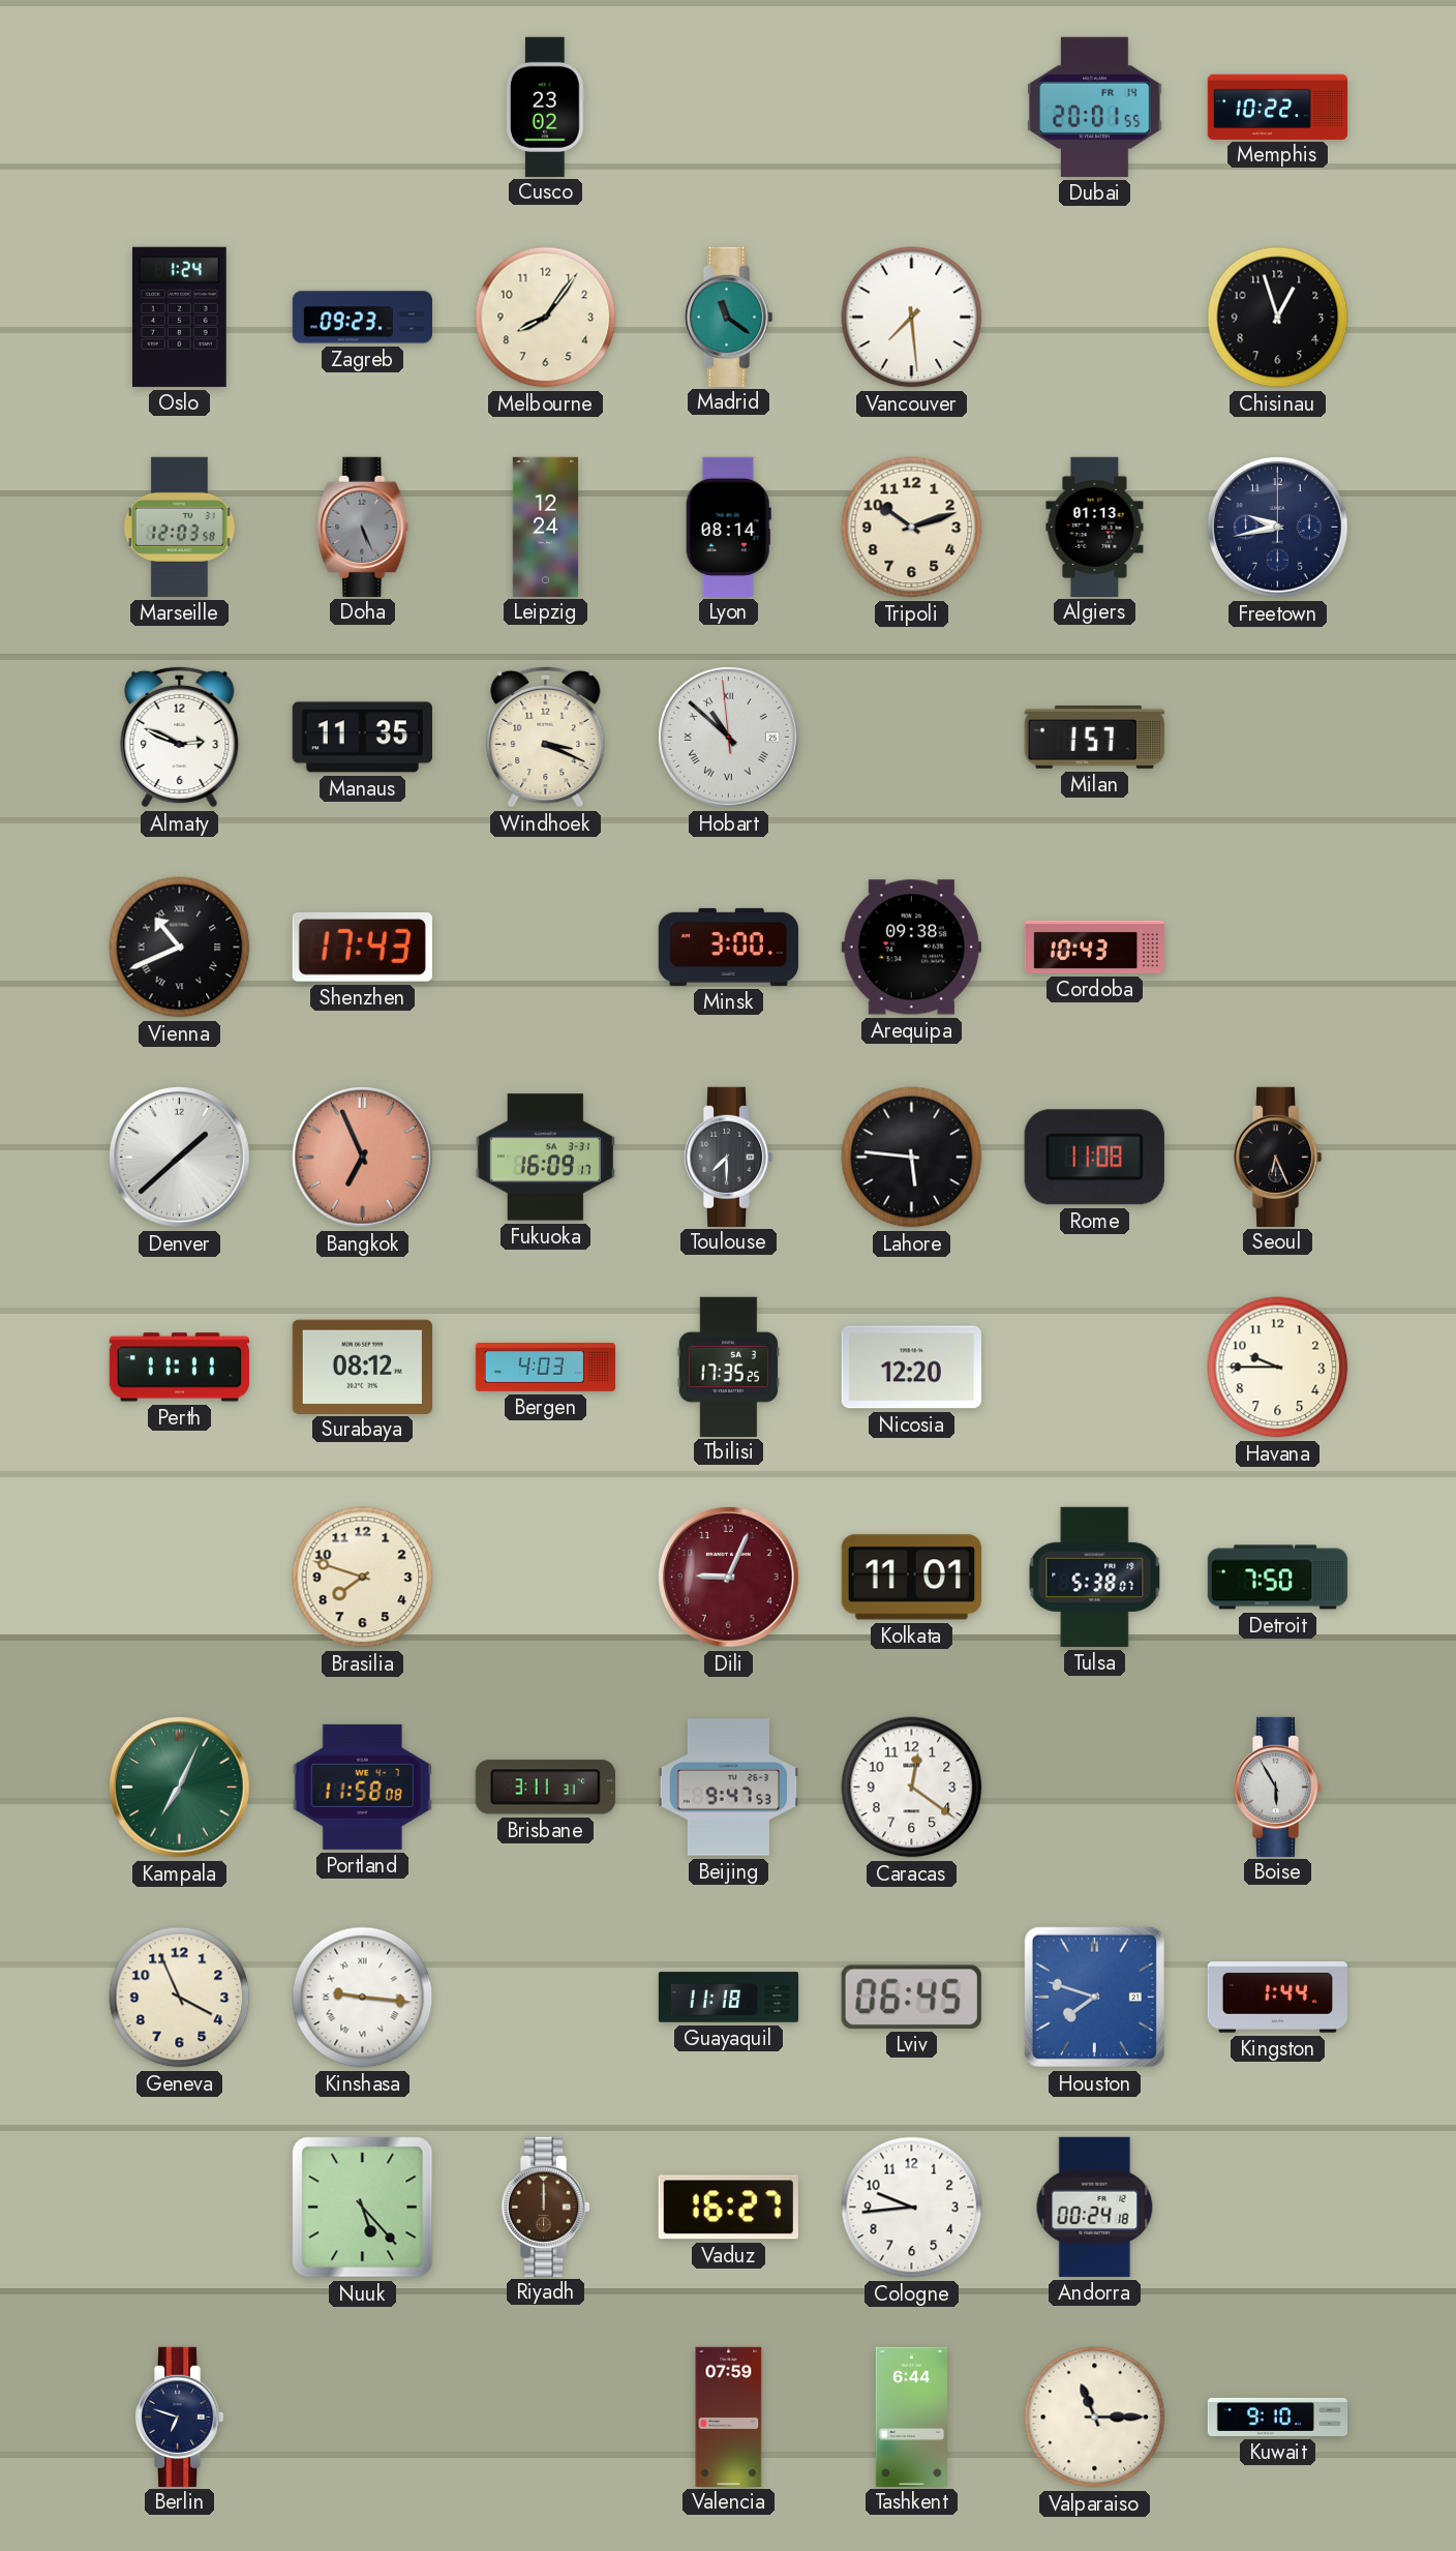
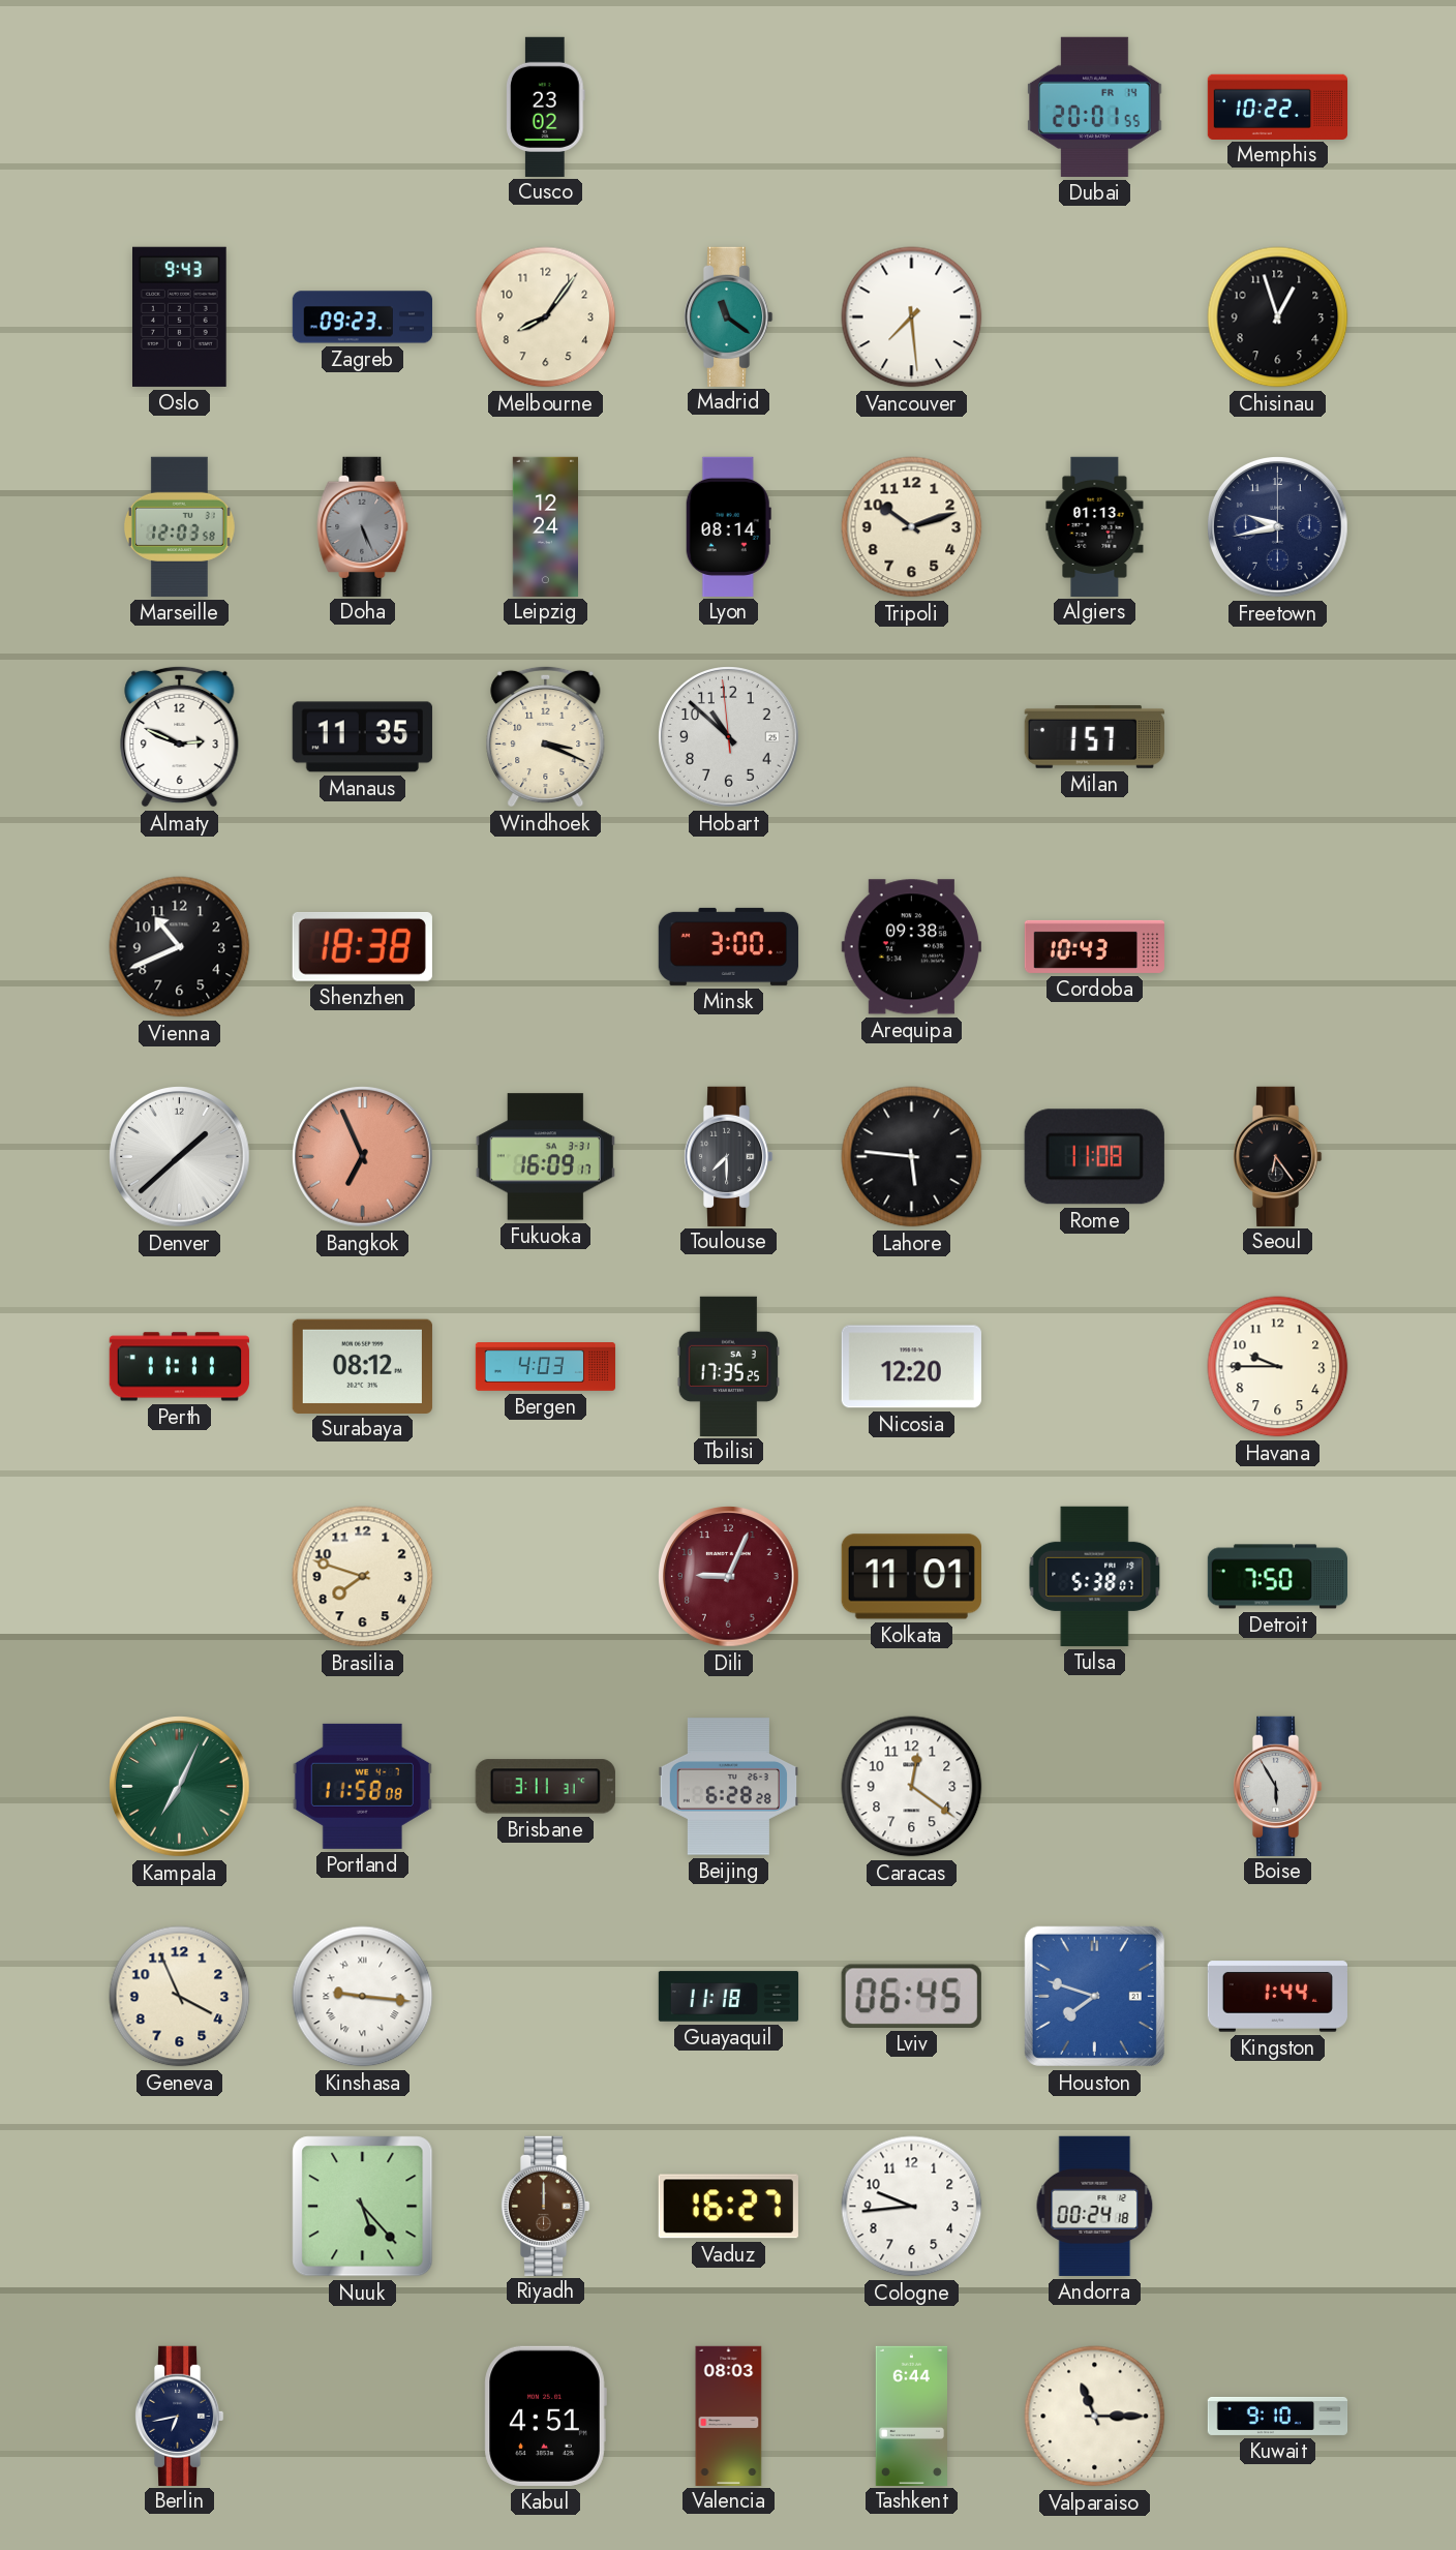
Oslo: 1:24 -> 9:43
Hobart numerals: Roman -> Arabic
Vienna numerals: Roman -> Arabic
Shenzhen: 17:43 -> 18:38
Seoul: 6:26 -> 6:24
Beijing: 9:47 -> 6:28
Berlin: 6:48 -> 6:43
Kabul: none -> 4:51
Valencia: 07:59 -> 08:03
